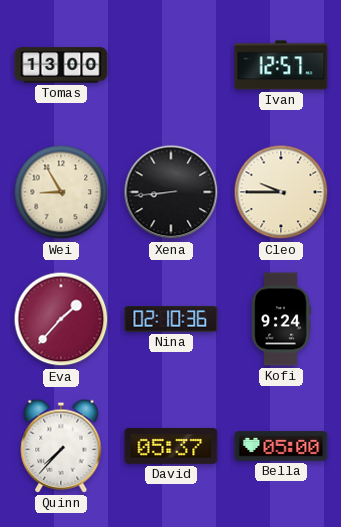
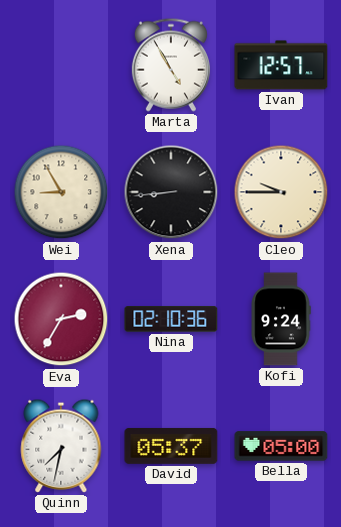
Tomas: 13:00 -> none
Marta: none -> 4:55
Eva: 1:37 -> 2:35
Quinn: 7:37 -> 7:32
